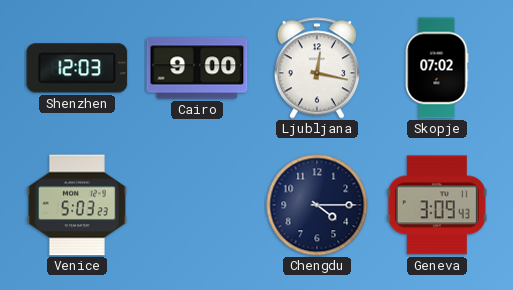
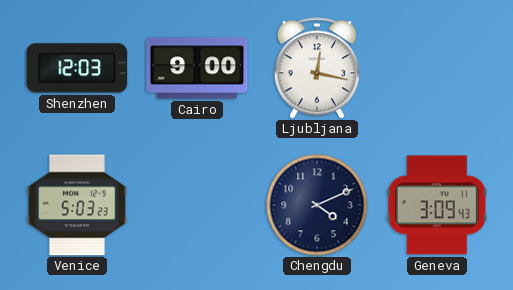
Skopje: 07:02 -> none
Chengdu: 4:15 -> 4:11
